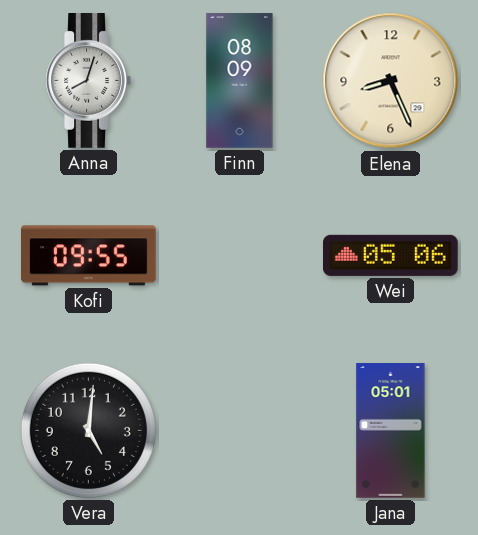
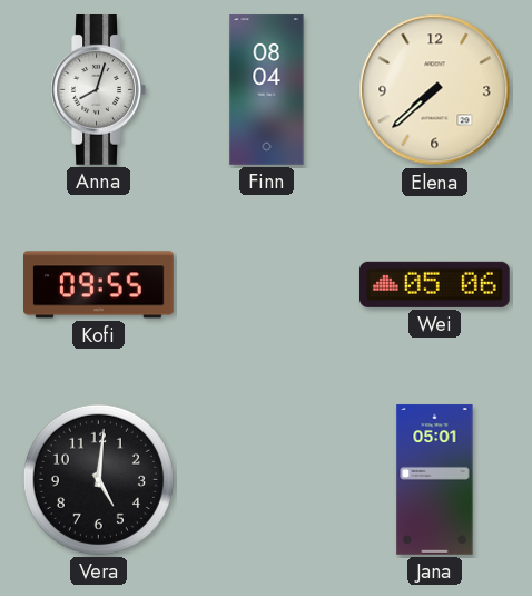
Finn: 08:09 -> 08:04
Elena: 8:26 -> 7:38
